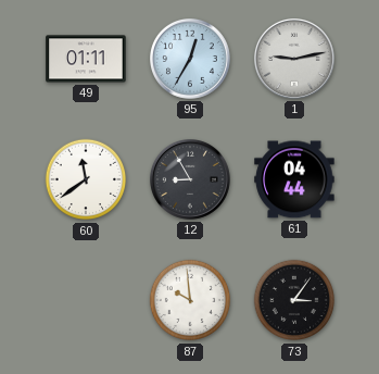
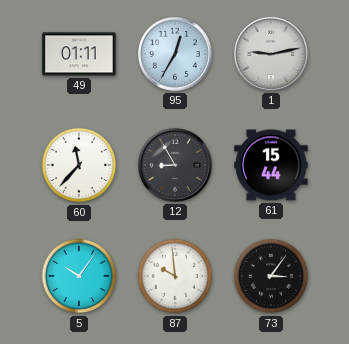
60: 11:39 -> 11:37
61: 04:44 -> 15:44
5: none -> 10:06
